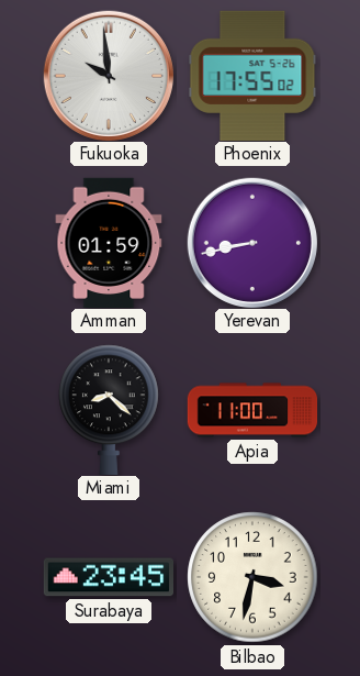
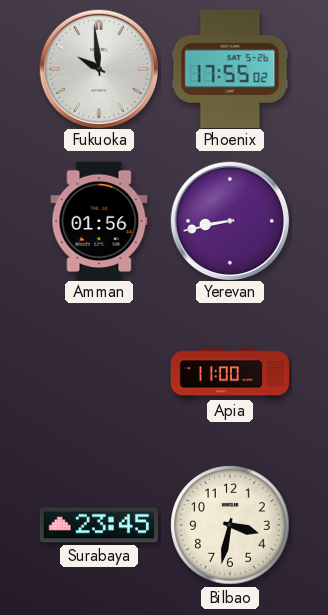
Amman: 01:59 -> 01:56
Miami: 8:22 -> none
